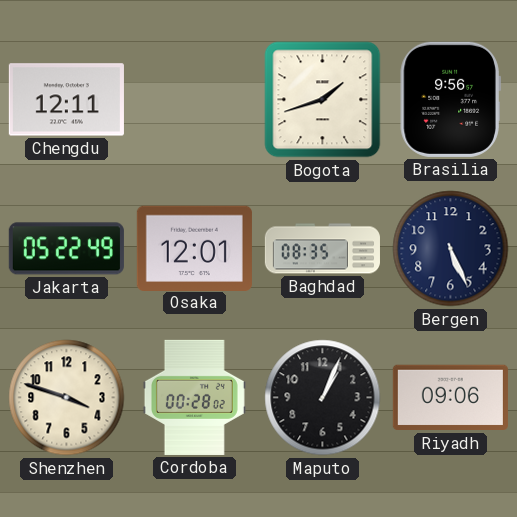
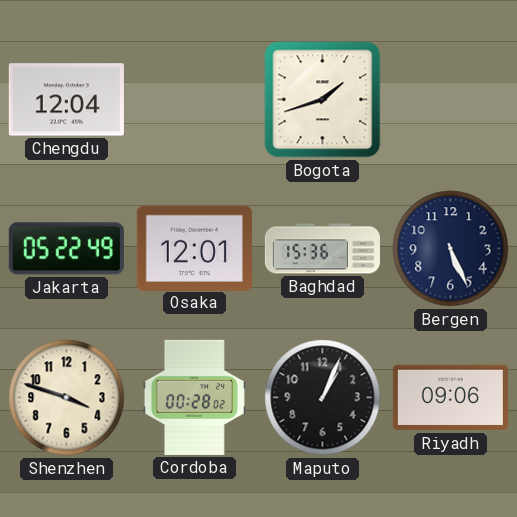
Chengdu: 12:11 -> 12:04
Brasilia: 9:56 -> none
Baghdad: 08:35 -> 15:36
